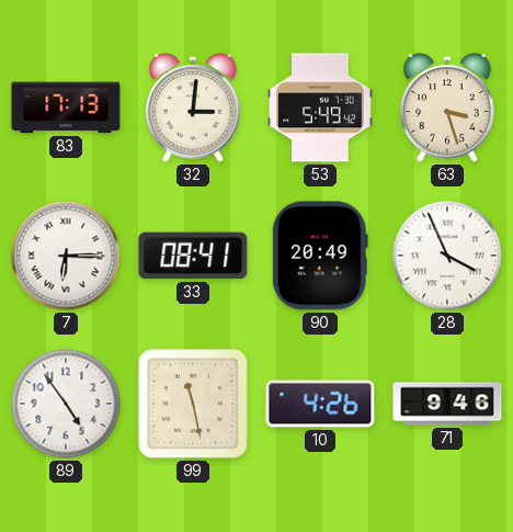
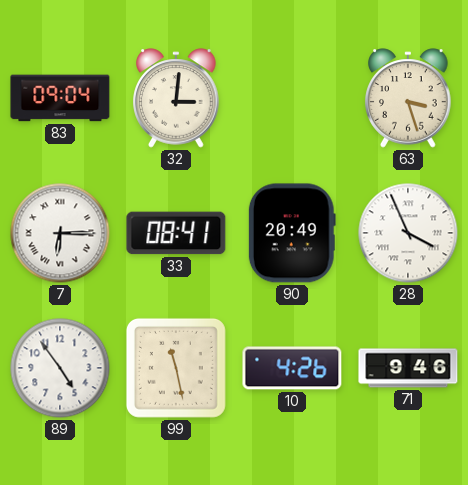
83: 17:13 -> 09:04
53: 5:49 -> none
